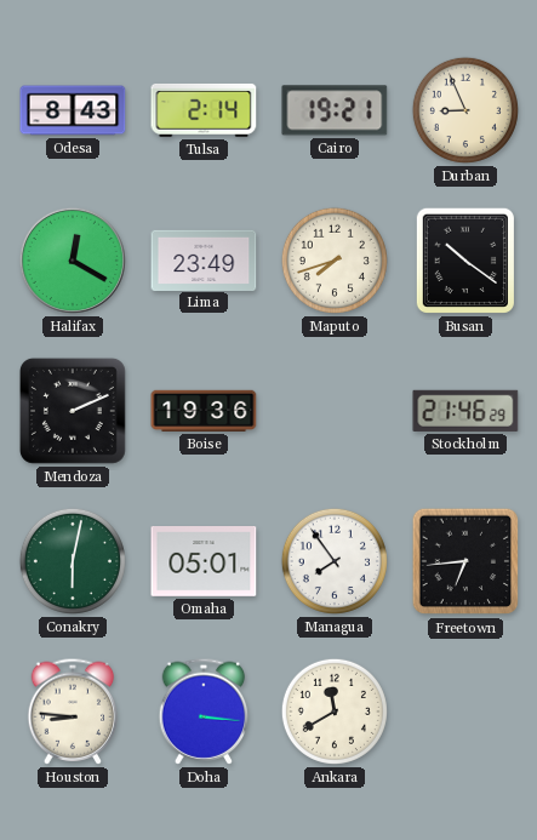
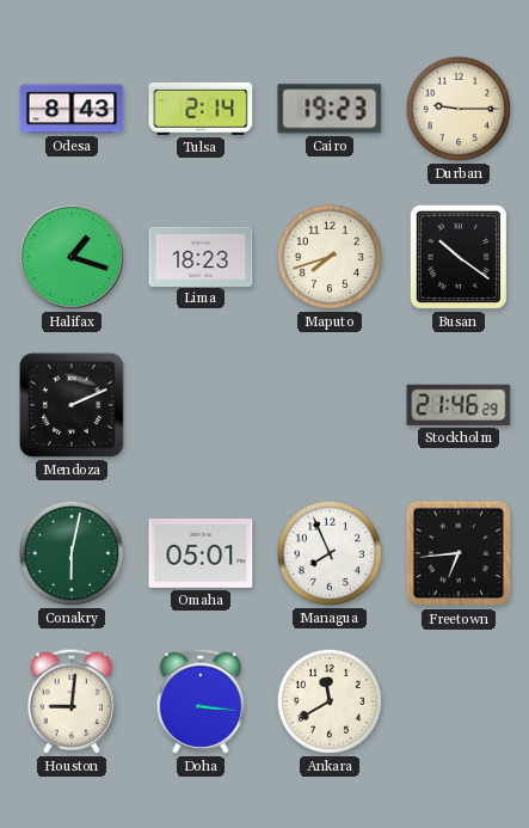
Cairo: 19:21 -> 19:23
Durban: 8:56 -> 9:15
Halifax: 12:20 -> 1:18
Lima: 23:49 -> 18:23
Boise: 19:36 -> none
Managua: 7:54 -> 7:56
Houston: 8:46 -> 9:01
